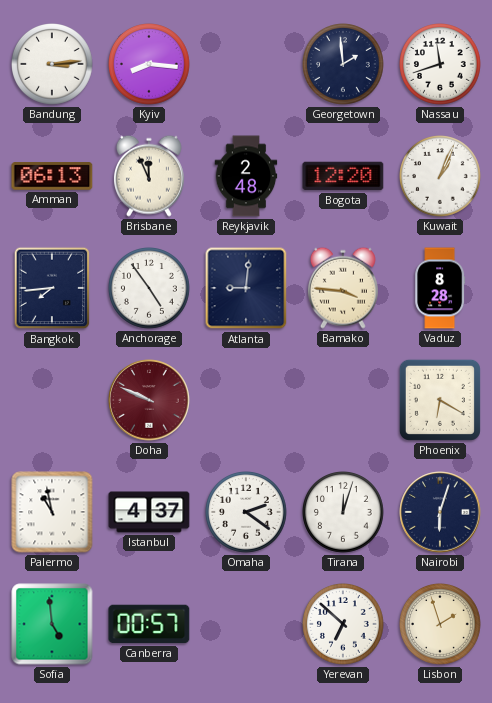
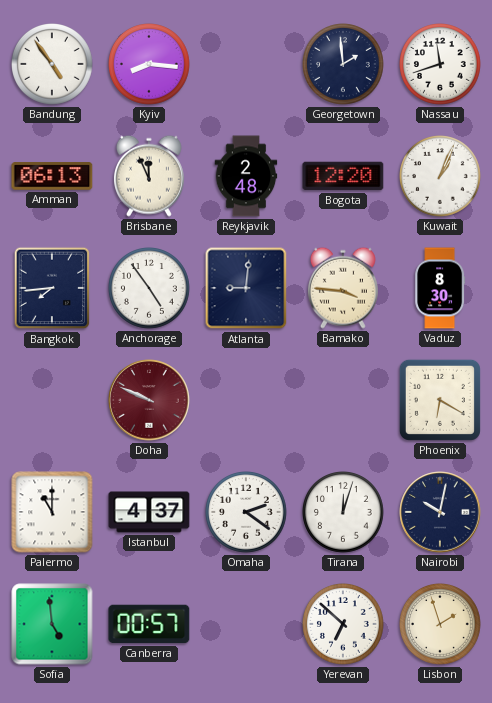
Bandung: 3:14 -> 4:54
Vaduz: 8:28 -> 8:30
Palermo: 10:58 -> 11:00
Nairobi: 6:03 -> 10:02
